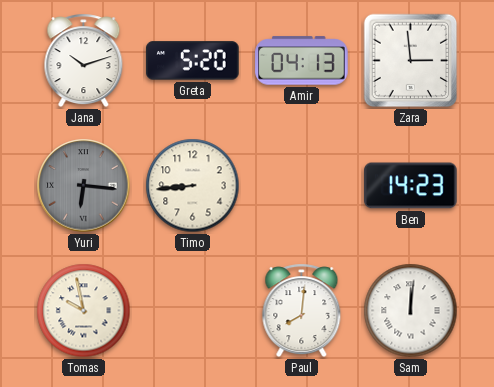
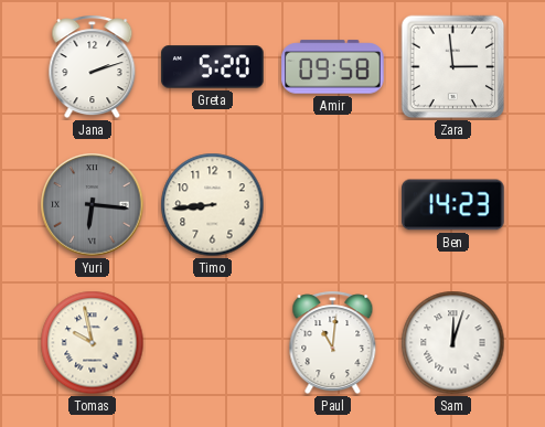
Jana: 10:12 -> 2:12
Amir: 04:13 -> 09:58
Paul: 8:01 -> 11:01
Sam: 12:01 -> 12:03
